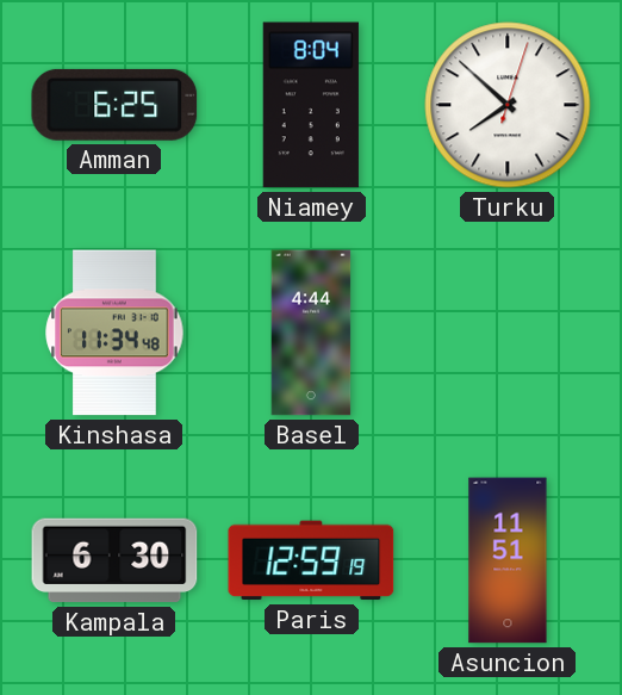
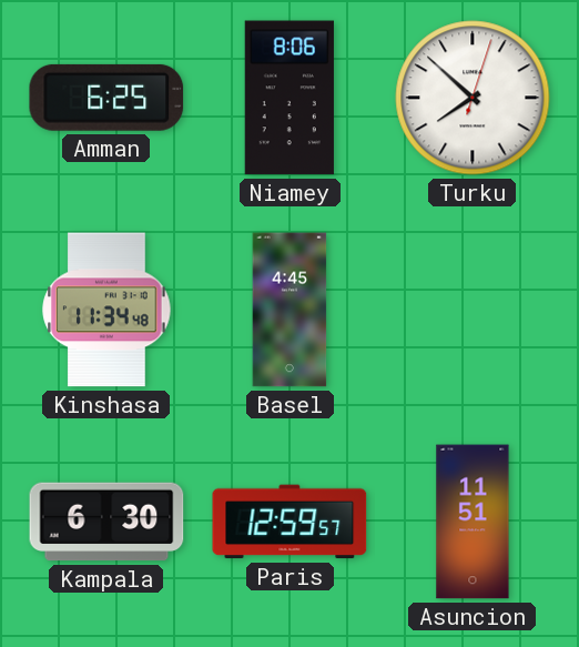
Niamey: 8:04 -> 8:06
Basel: 4:44 -> 4:45
Paris: 12:59:19 -> 12:59:57
